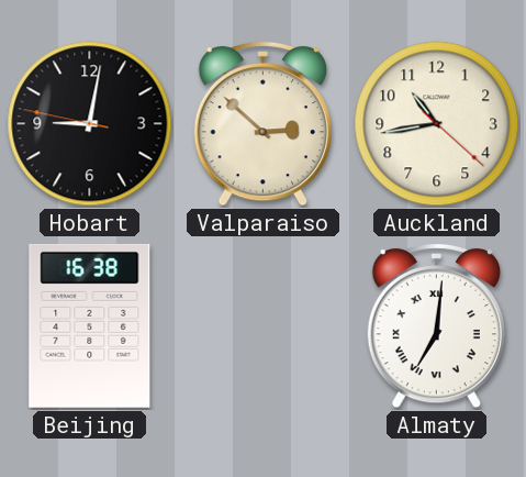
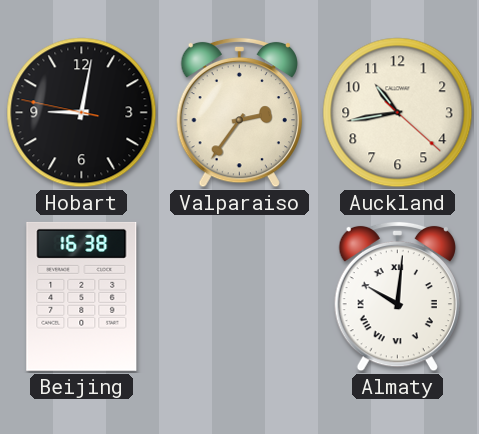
Valparaiso: 2:52 -> 2:36
Almaty: 7:01 -> 10:01
